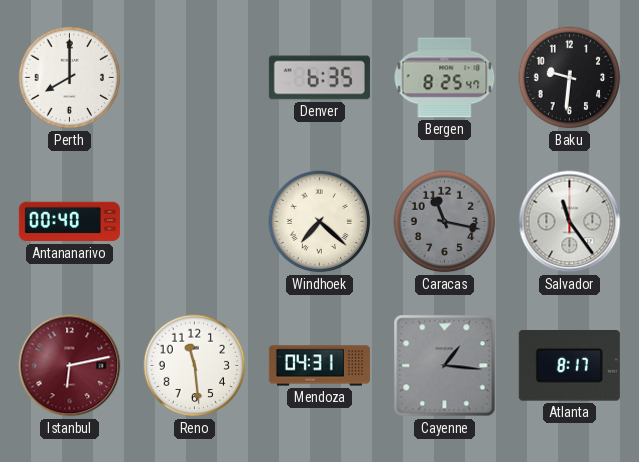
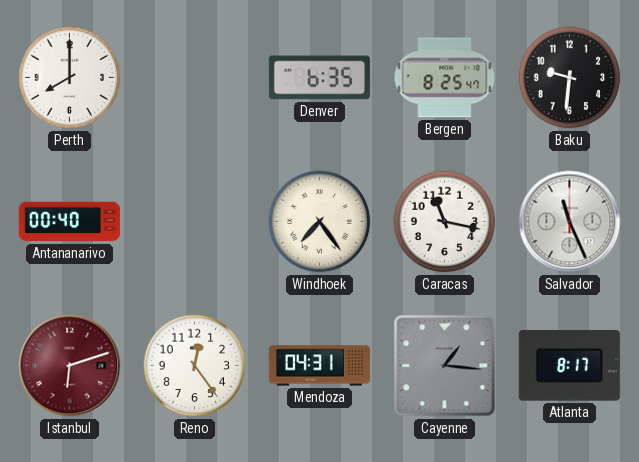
Windhoek: 7:22 -> 7:24
Caracas dial: grey -> white
Salvador: 11:24 -> 11:26
Istanbul: 6:13 -> 6:12
Reno: 11:29 -> 12:24
